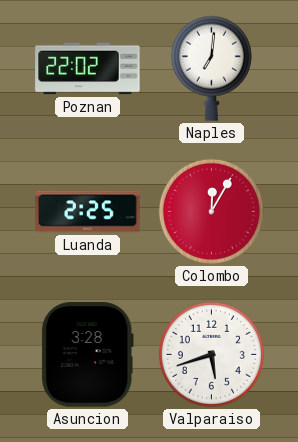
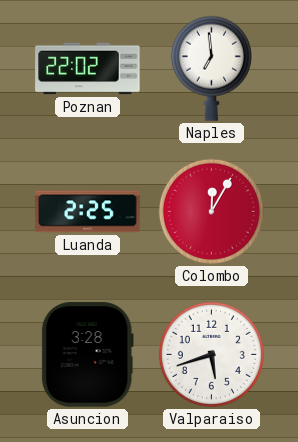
Naples: 7:01 -> 6:59
